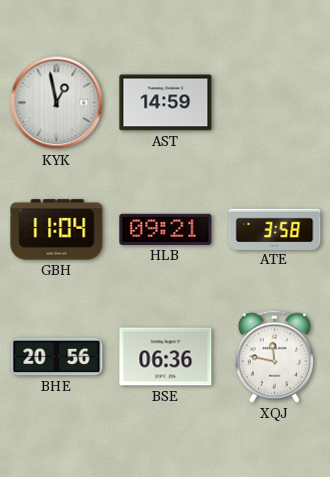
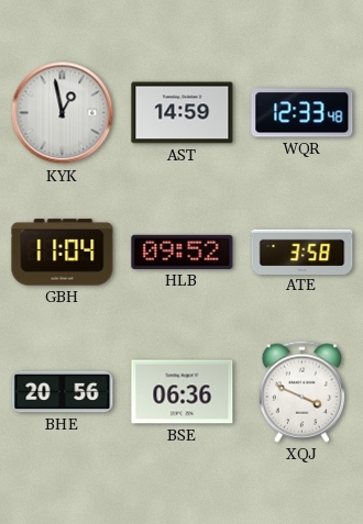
WQR: none -> 12:33
HLB: 09:21 -> 09:52
XQJ: 11:47 -> 3:49
